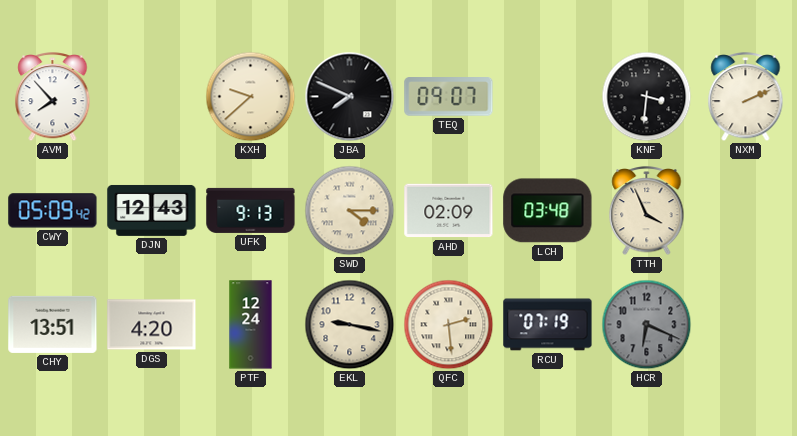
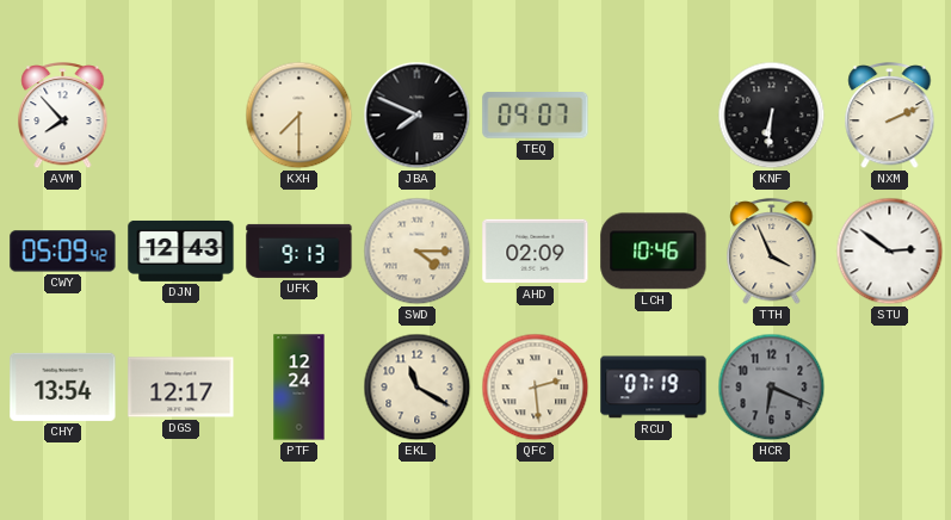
KXH: 9:38 -> 7:30
KNF: 3:31 -> 6:31
LCH: 03:48 -> 10:46
STU: none -> 2:51
CHY: 13:51 -> 13:54
DGS: 4:20 -> 12:17
EKL: 9:17 -> 11:20
